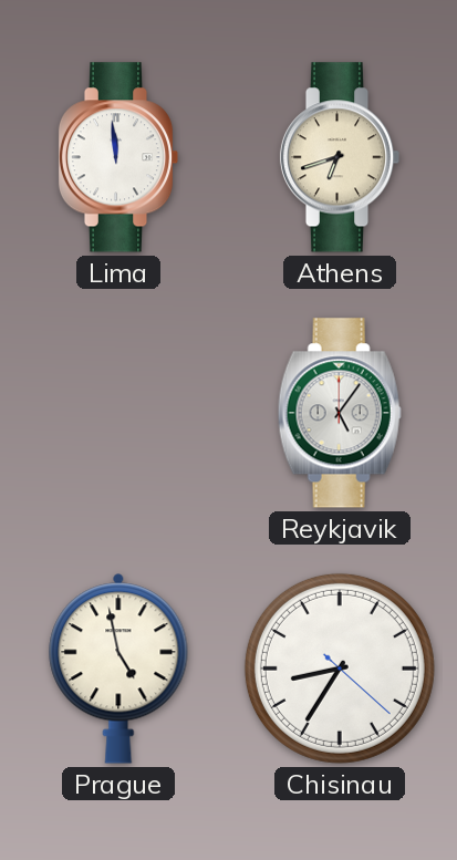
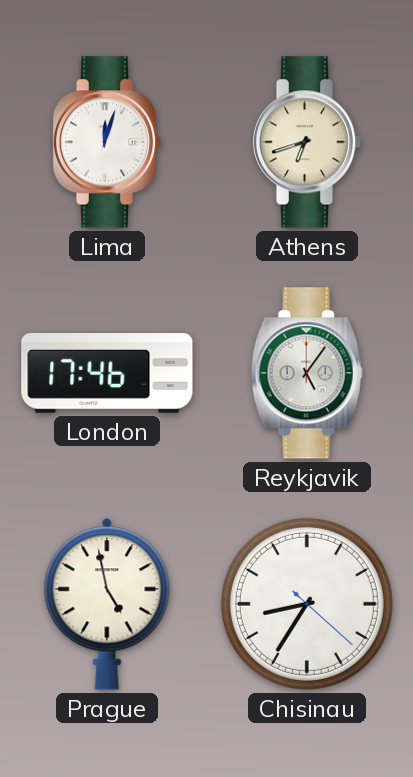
Lima: 11:59 -> 12:03
London: none -> 17:46
